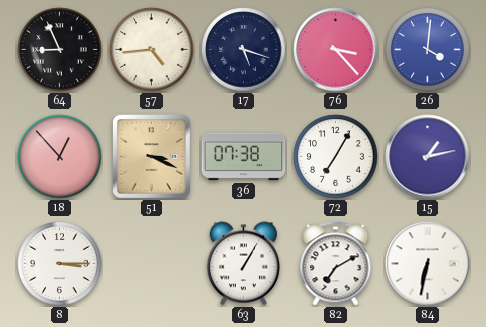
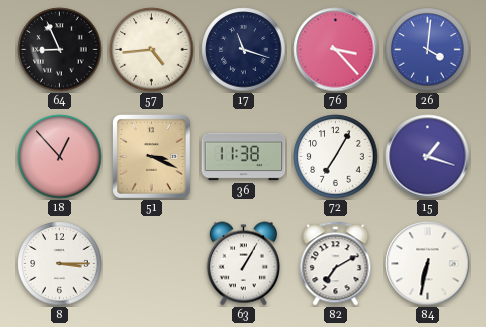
17: 5:18 -> 11:18
36: 07:38 -> 11:38
15: 1:13 -> 1:18
